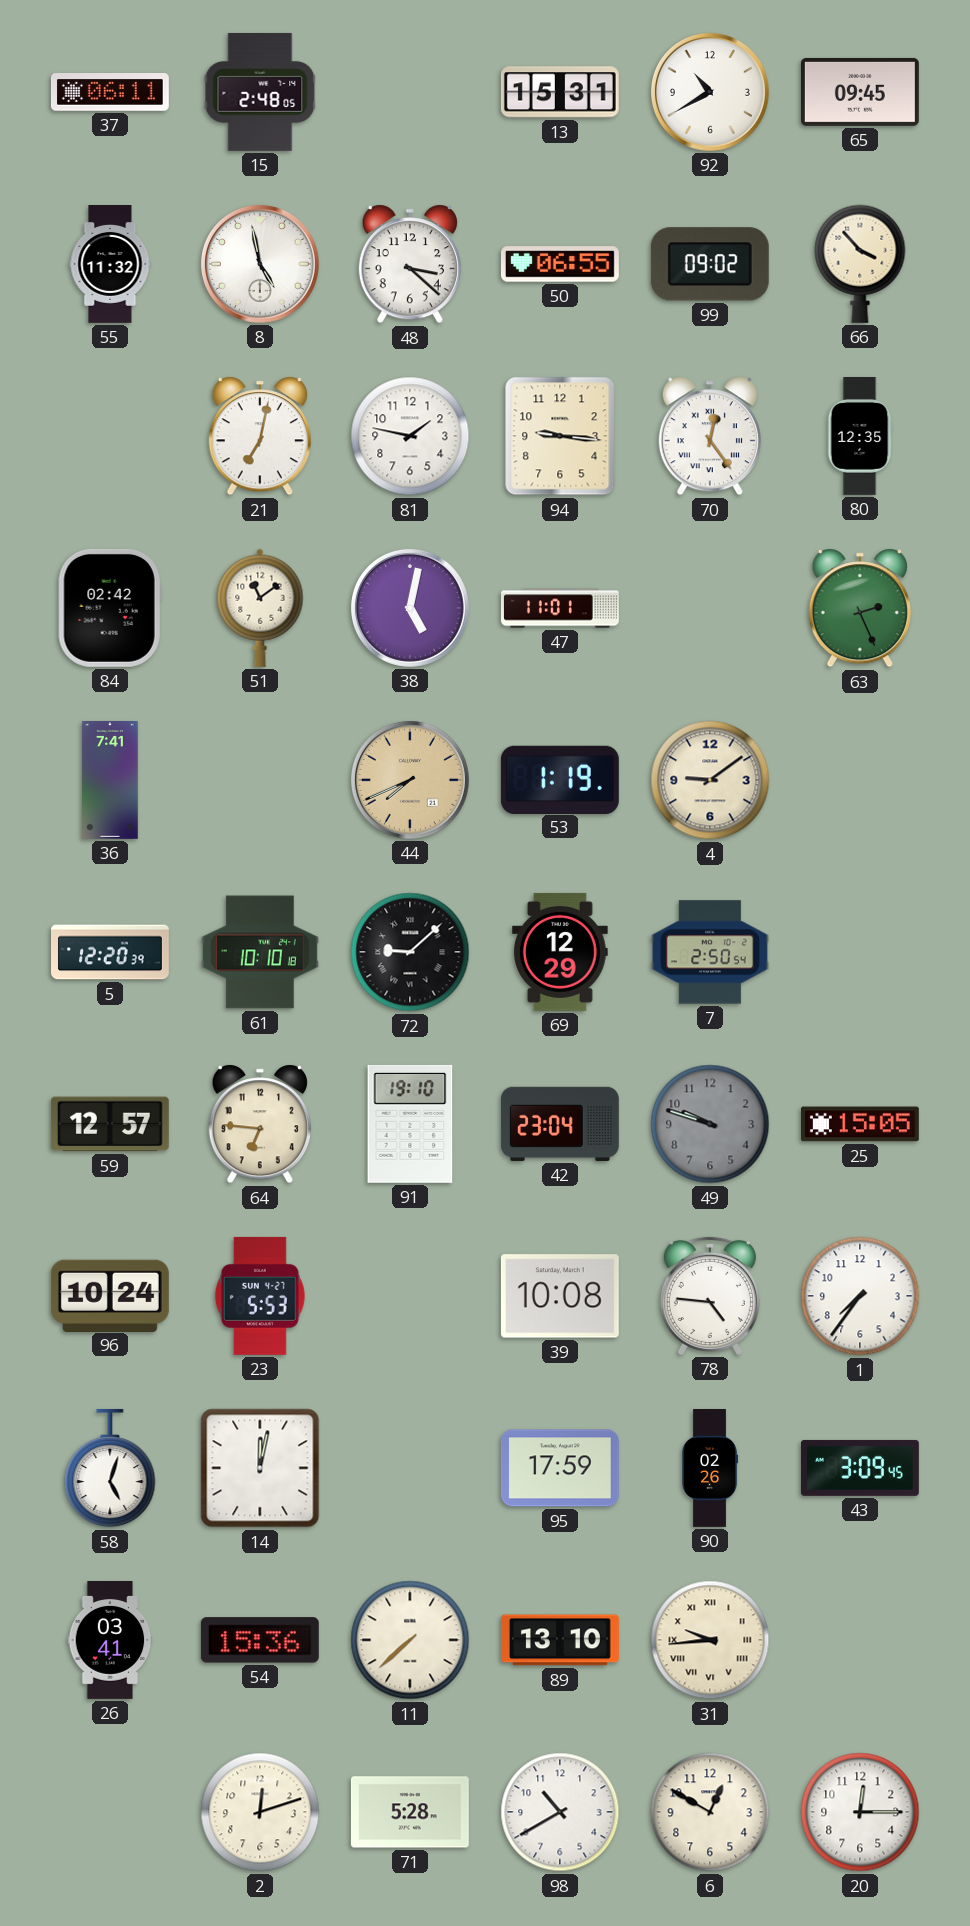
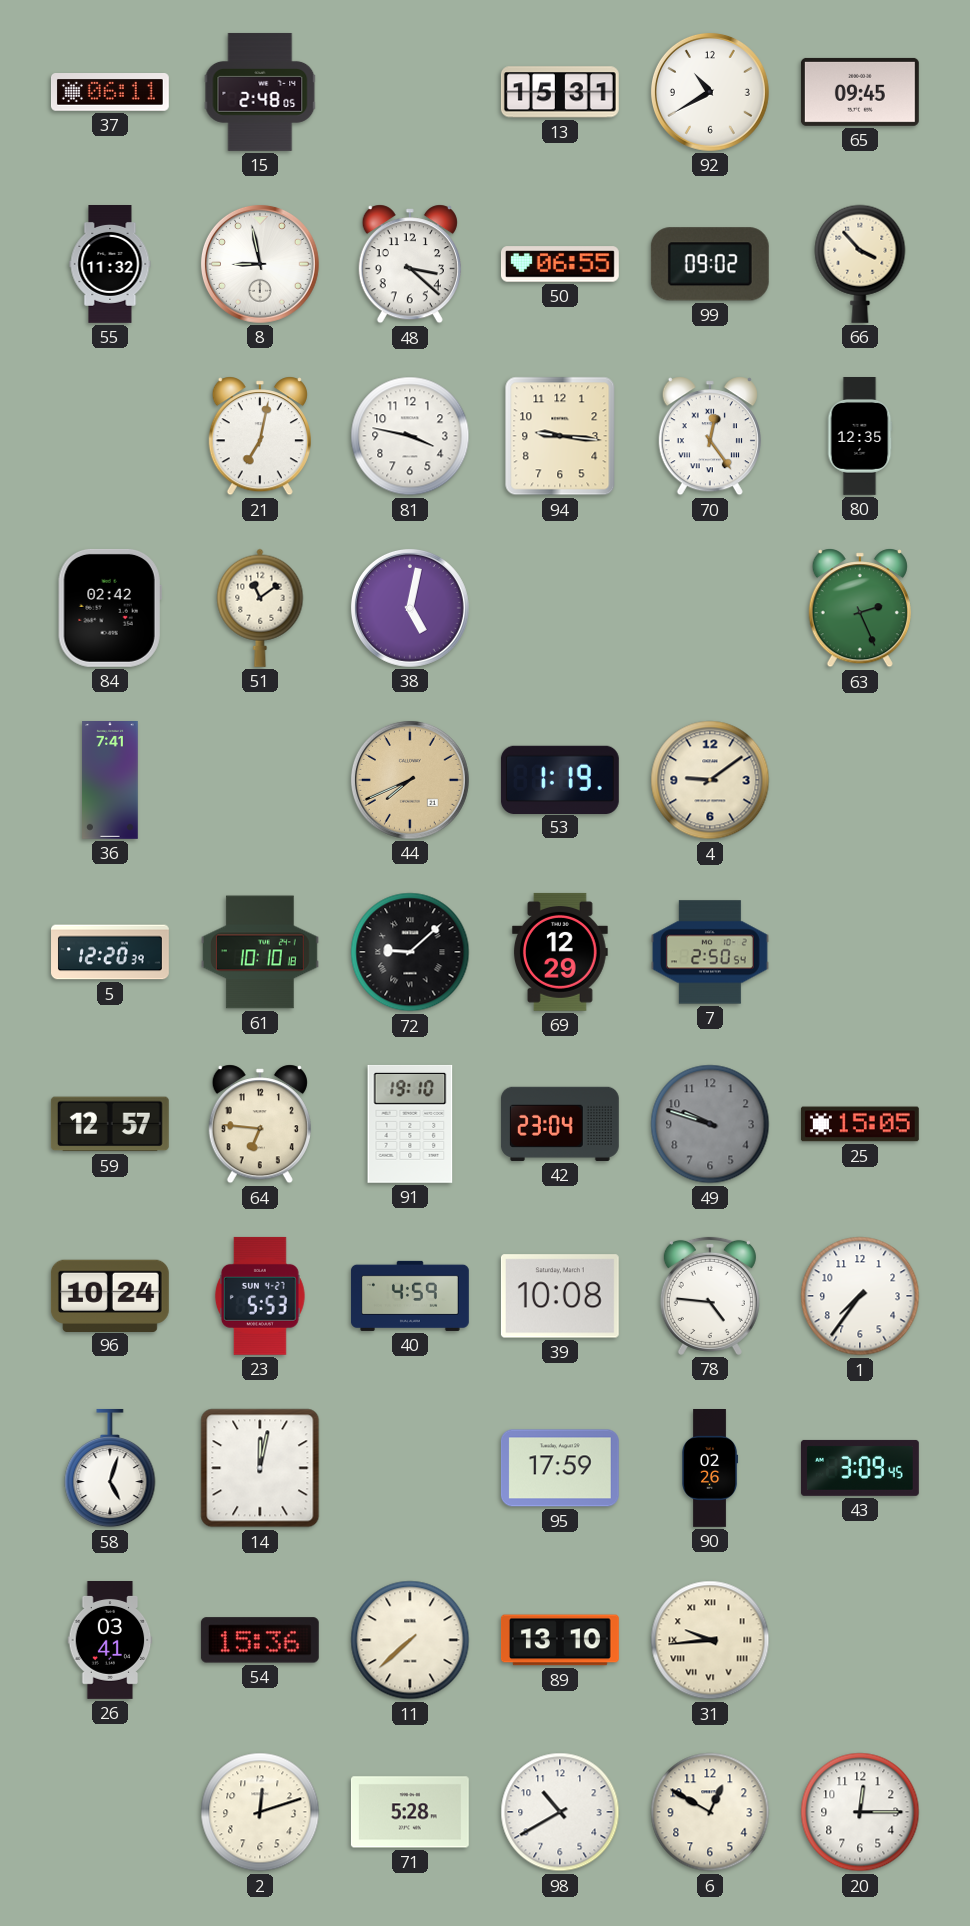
8: 4:58 -> 8:58
81: 1:47 -> 3:47
47: 11:01 -> none
40: none -> 4:59
